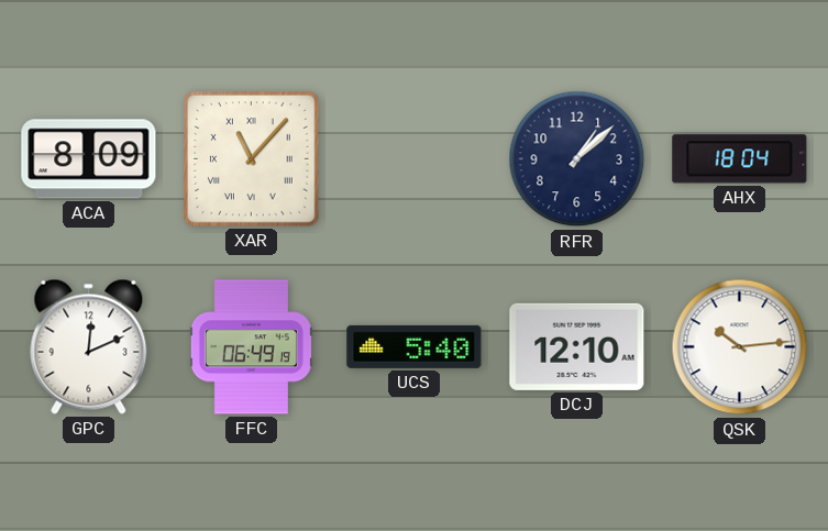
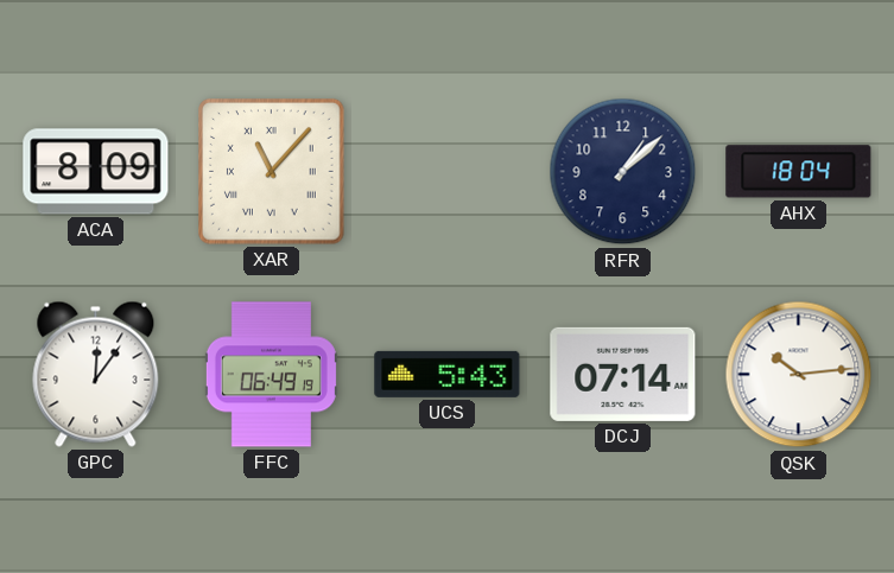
GPC: 12:11 -> 12:06
UCS: 5:40 -> 5:43
DCJ: 12:10 -> 07:14
